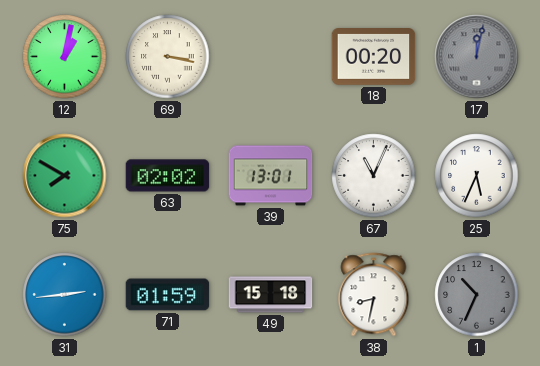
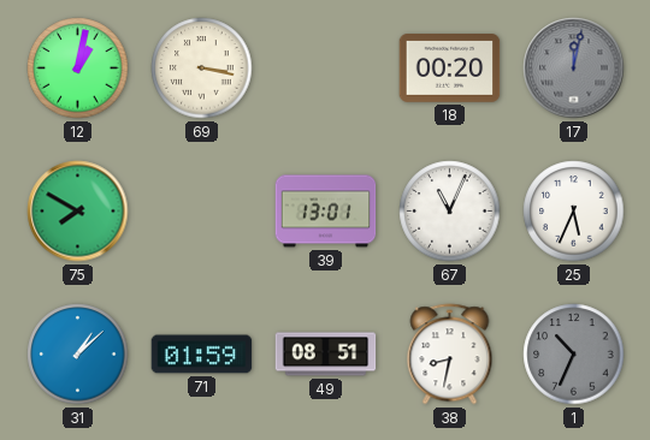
63: 02:02 -> none
31: 2:44 -> 1:08
49: 15:18 -> 08:51
